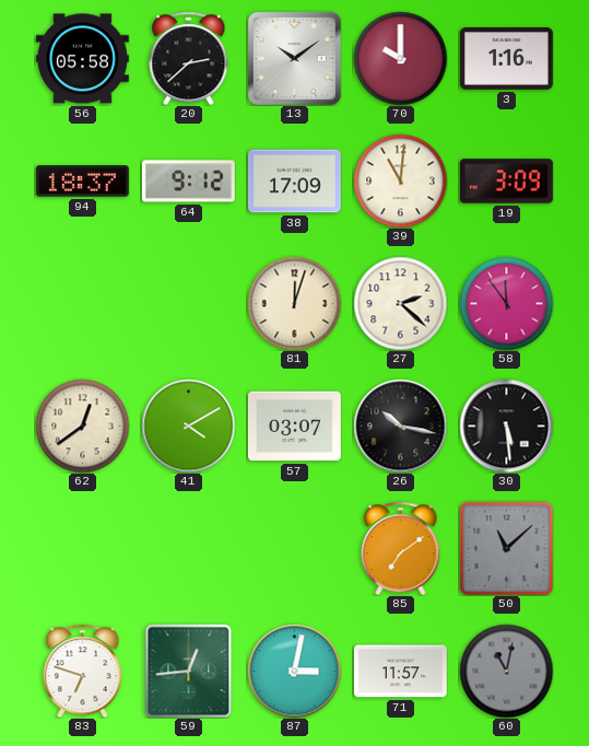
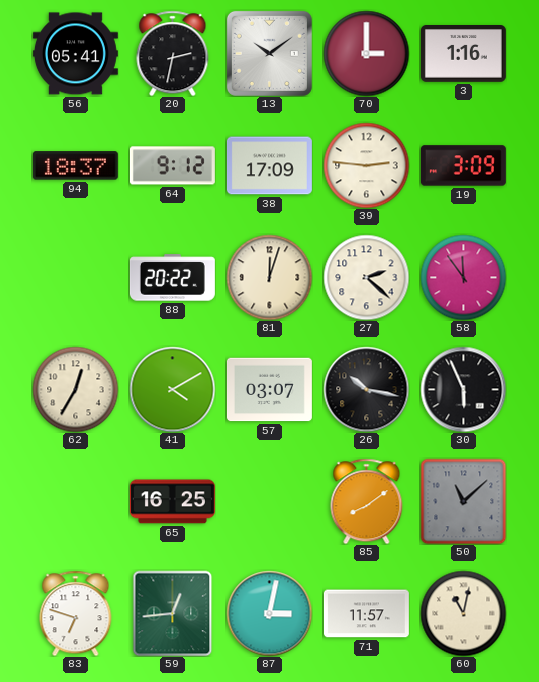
56: 05:58 -> 05:41
20: 2:38 -> 2:32
70: 10:00 -> 3:00
39: 11:01 -> 2:46
88: none -> 20:22
62: 12:39 -> 12:35
30: 5:29 -> 5:56
65: none -> 16:25
85: 7:09 -> 8:09
60 dial: grey -> cream
